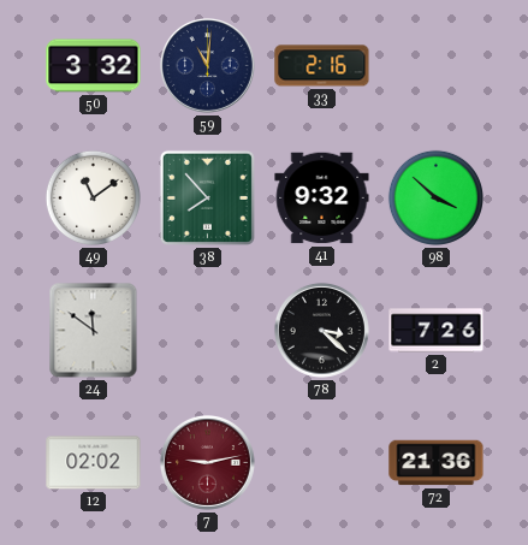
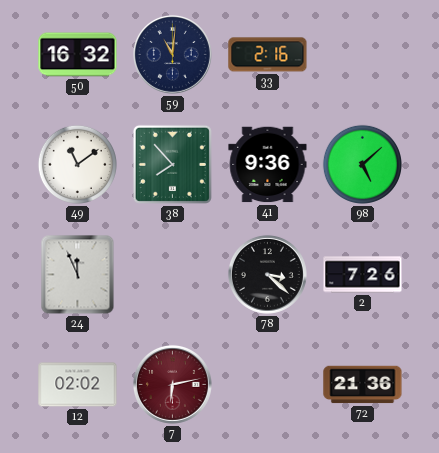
50: 3:32 -> 16:32
41: 9:32 -> 9:36
98: 3:52 -> 5:08
24: 11:51 -> 11:56
7: 9:13 -> 6:13
